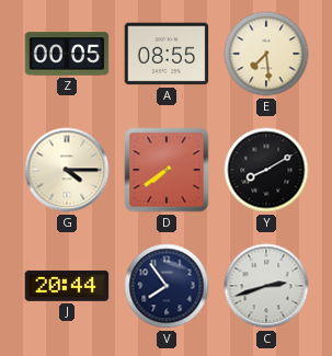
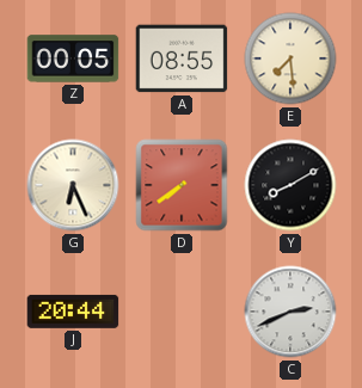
G: 4:15 -> 6:26
V: 7:54 -> none
C: 2:42 -> 2:41
